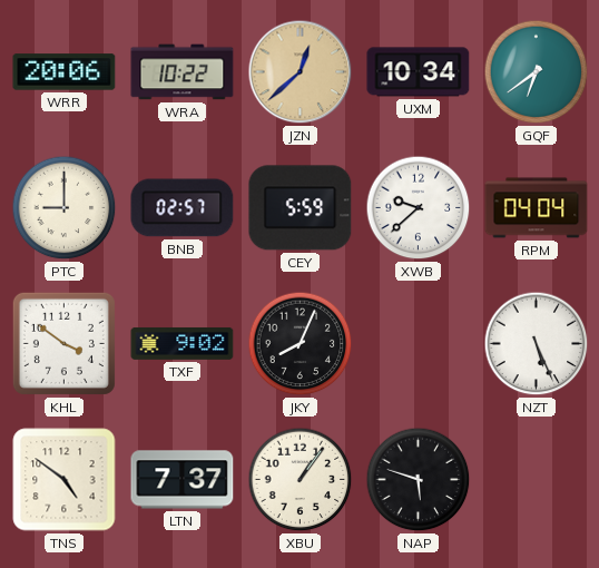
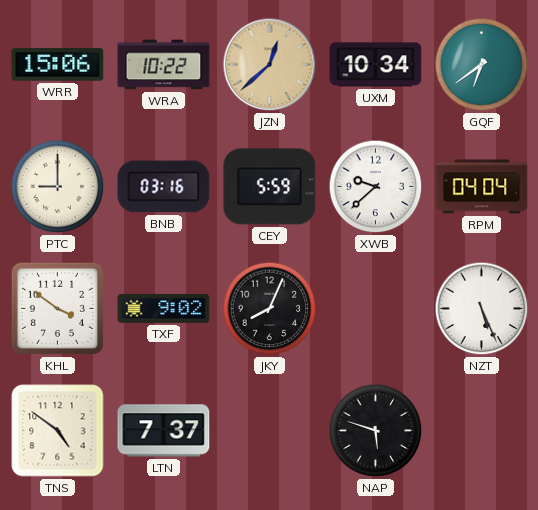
WRR: 20:06 -> 15:06
BNB: 02:57 -> 03:16
XBU: 1:06 -> none
